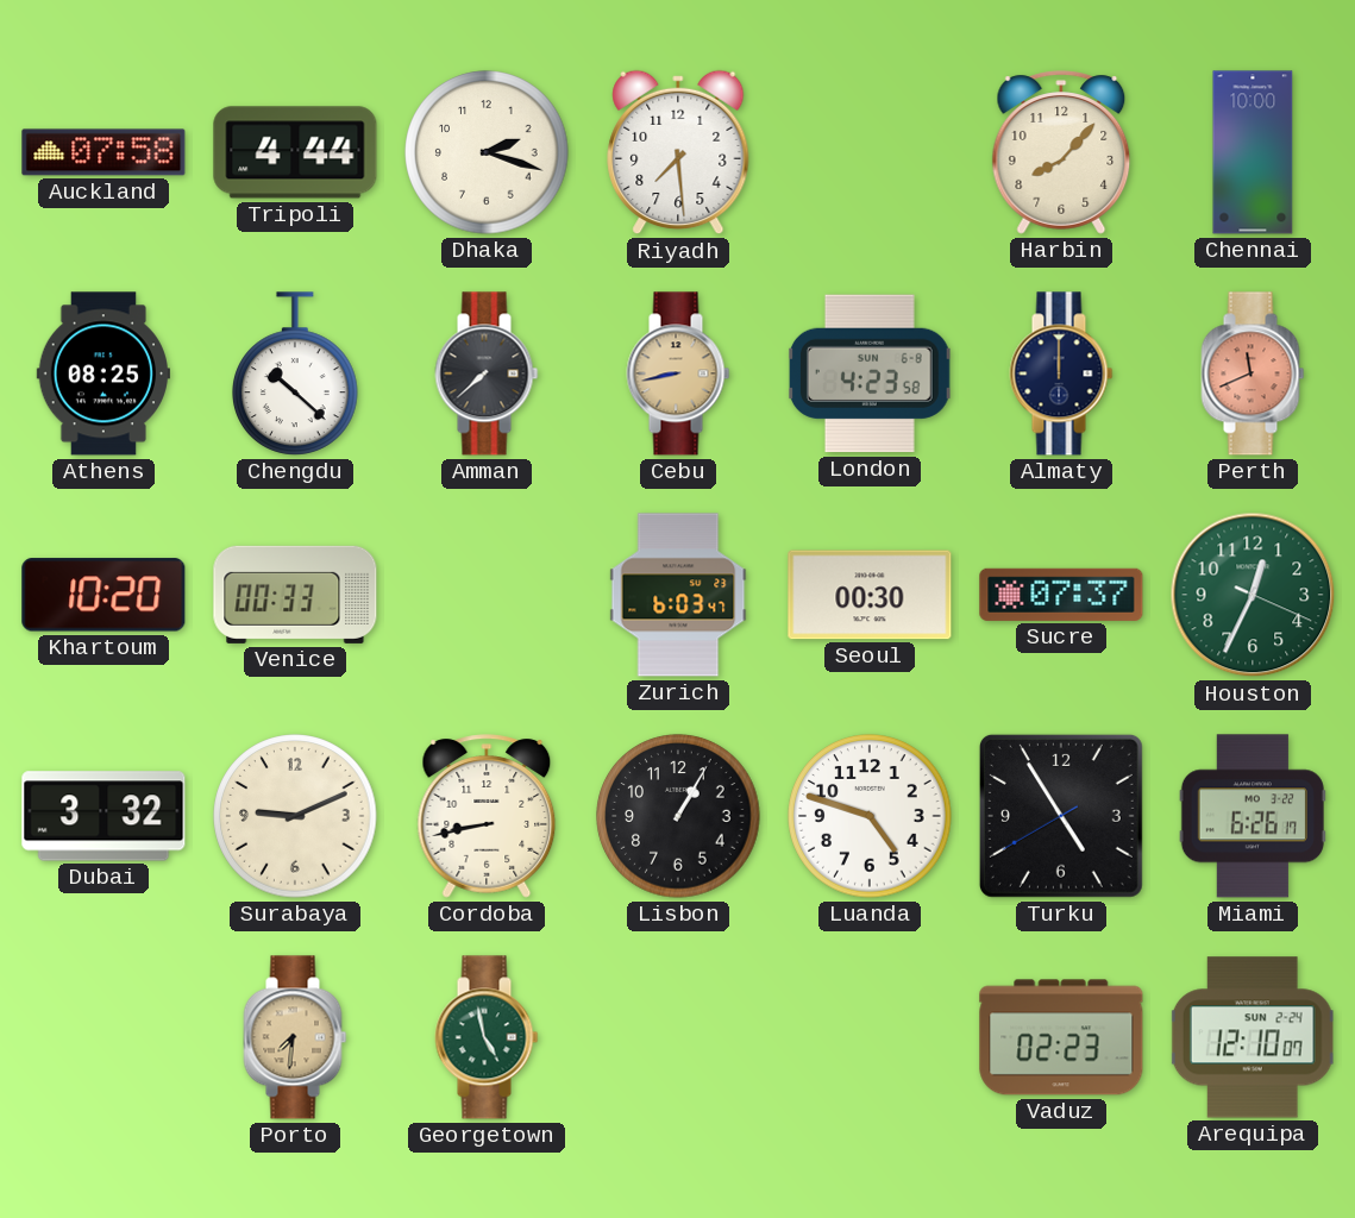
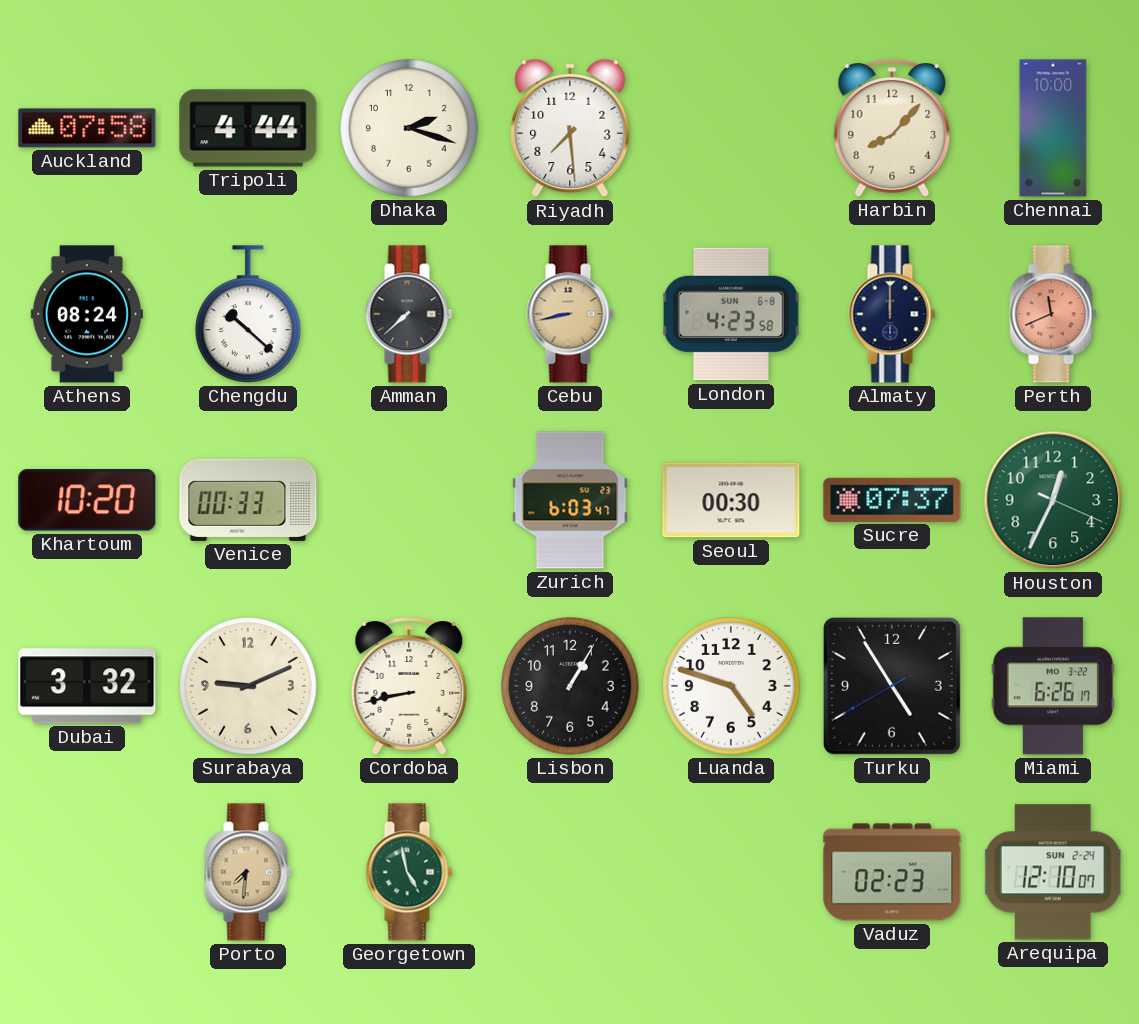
Athens: 08:25 -> 08:24
